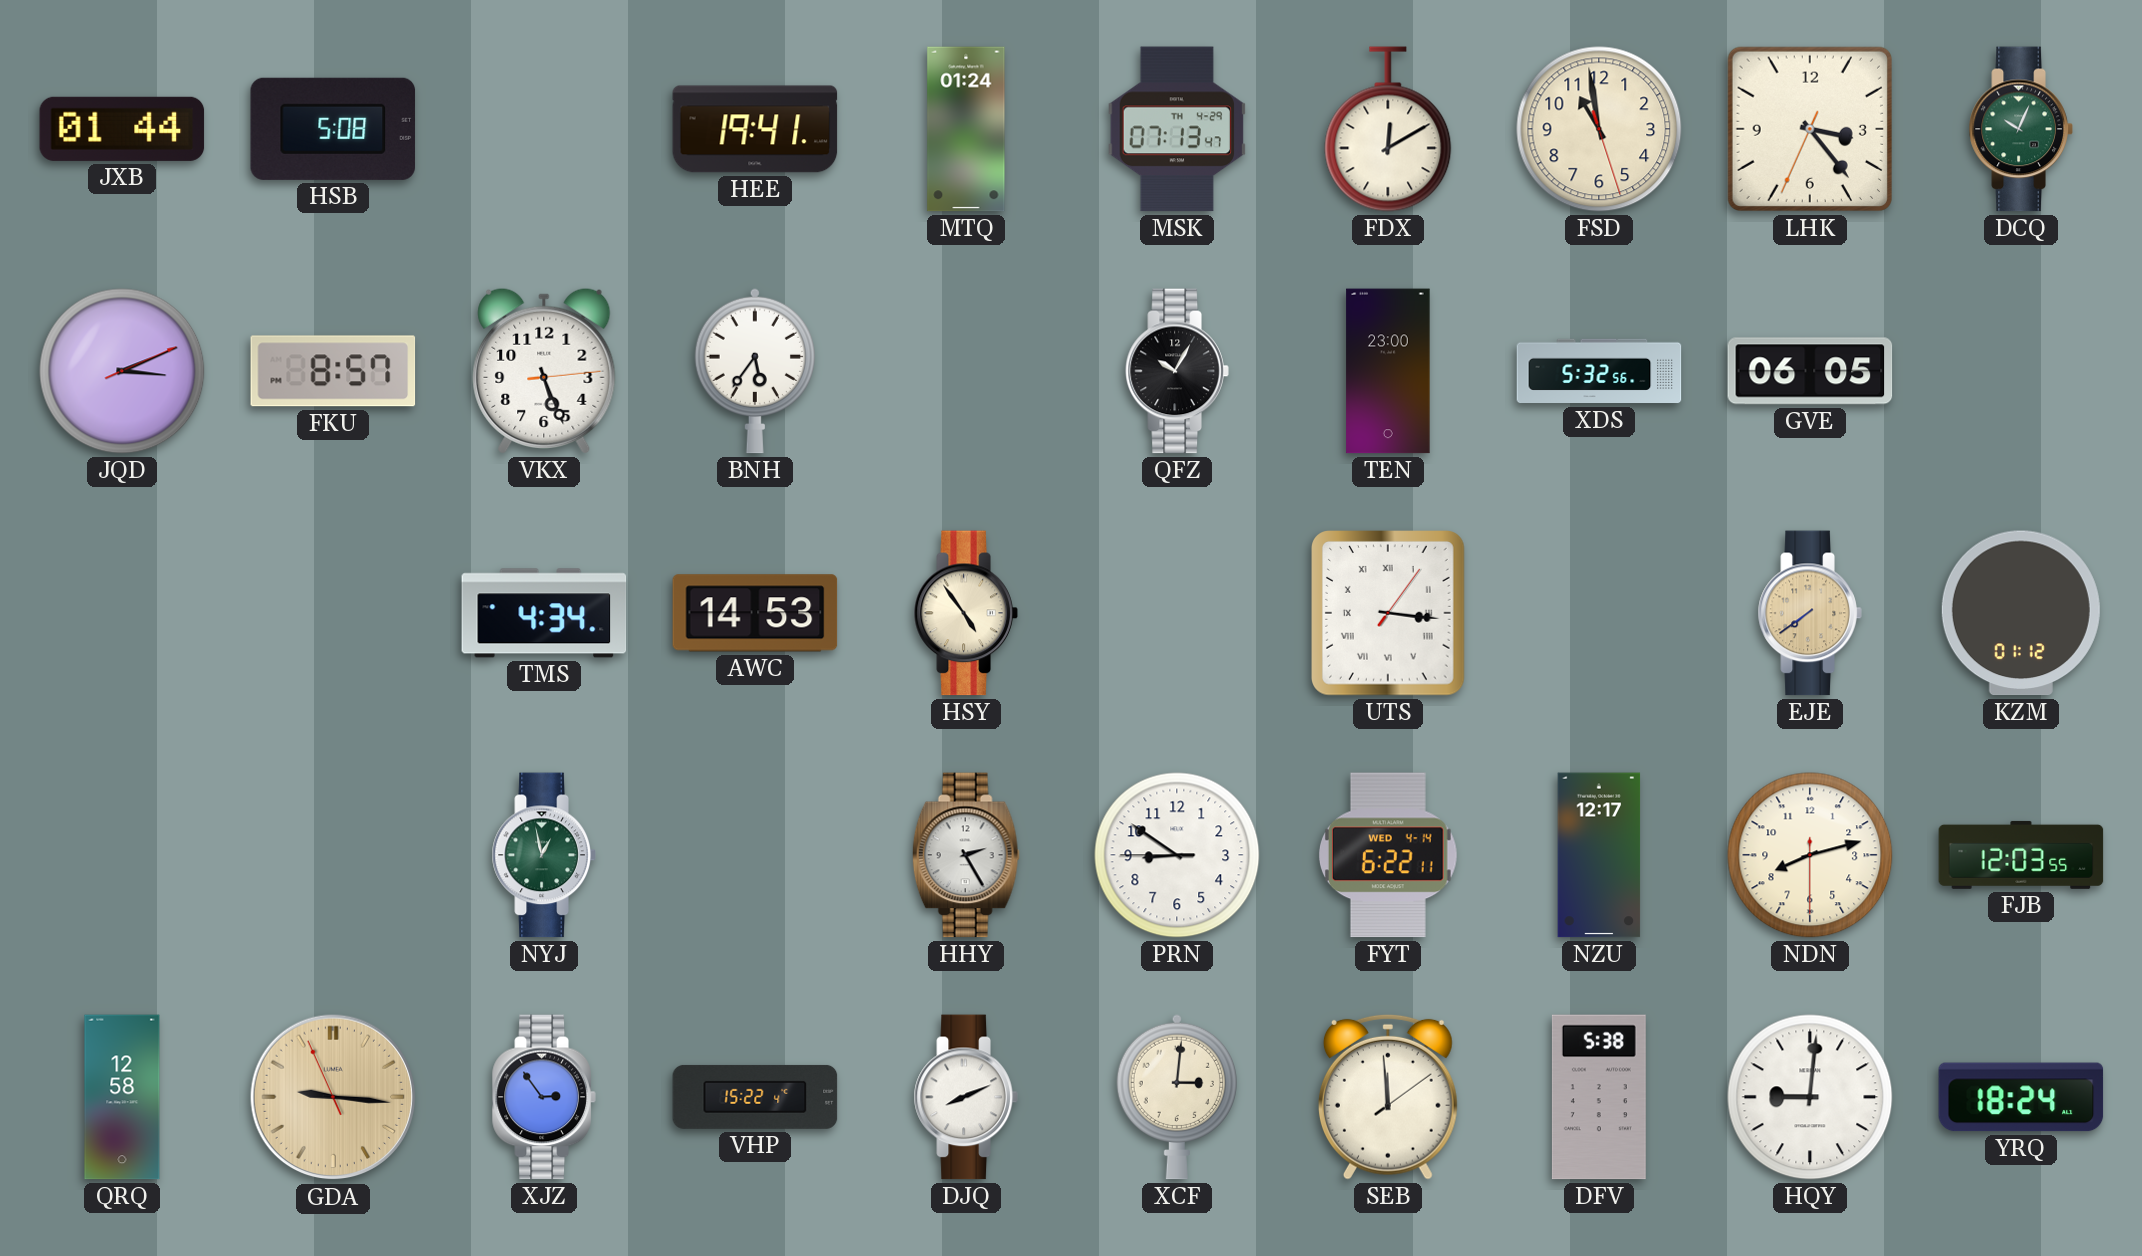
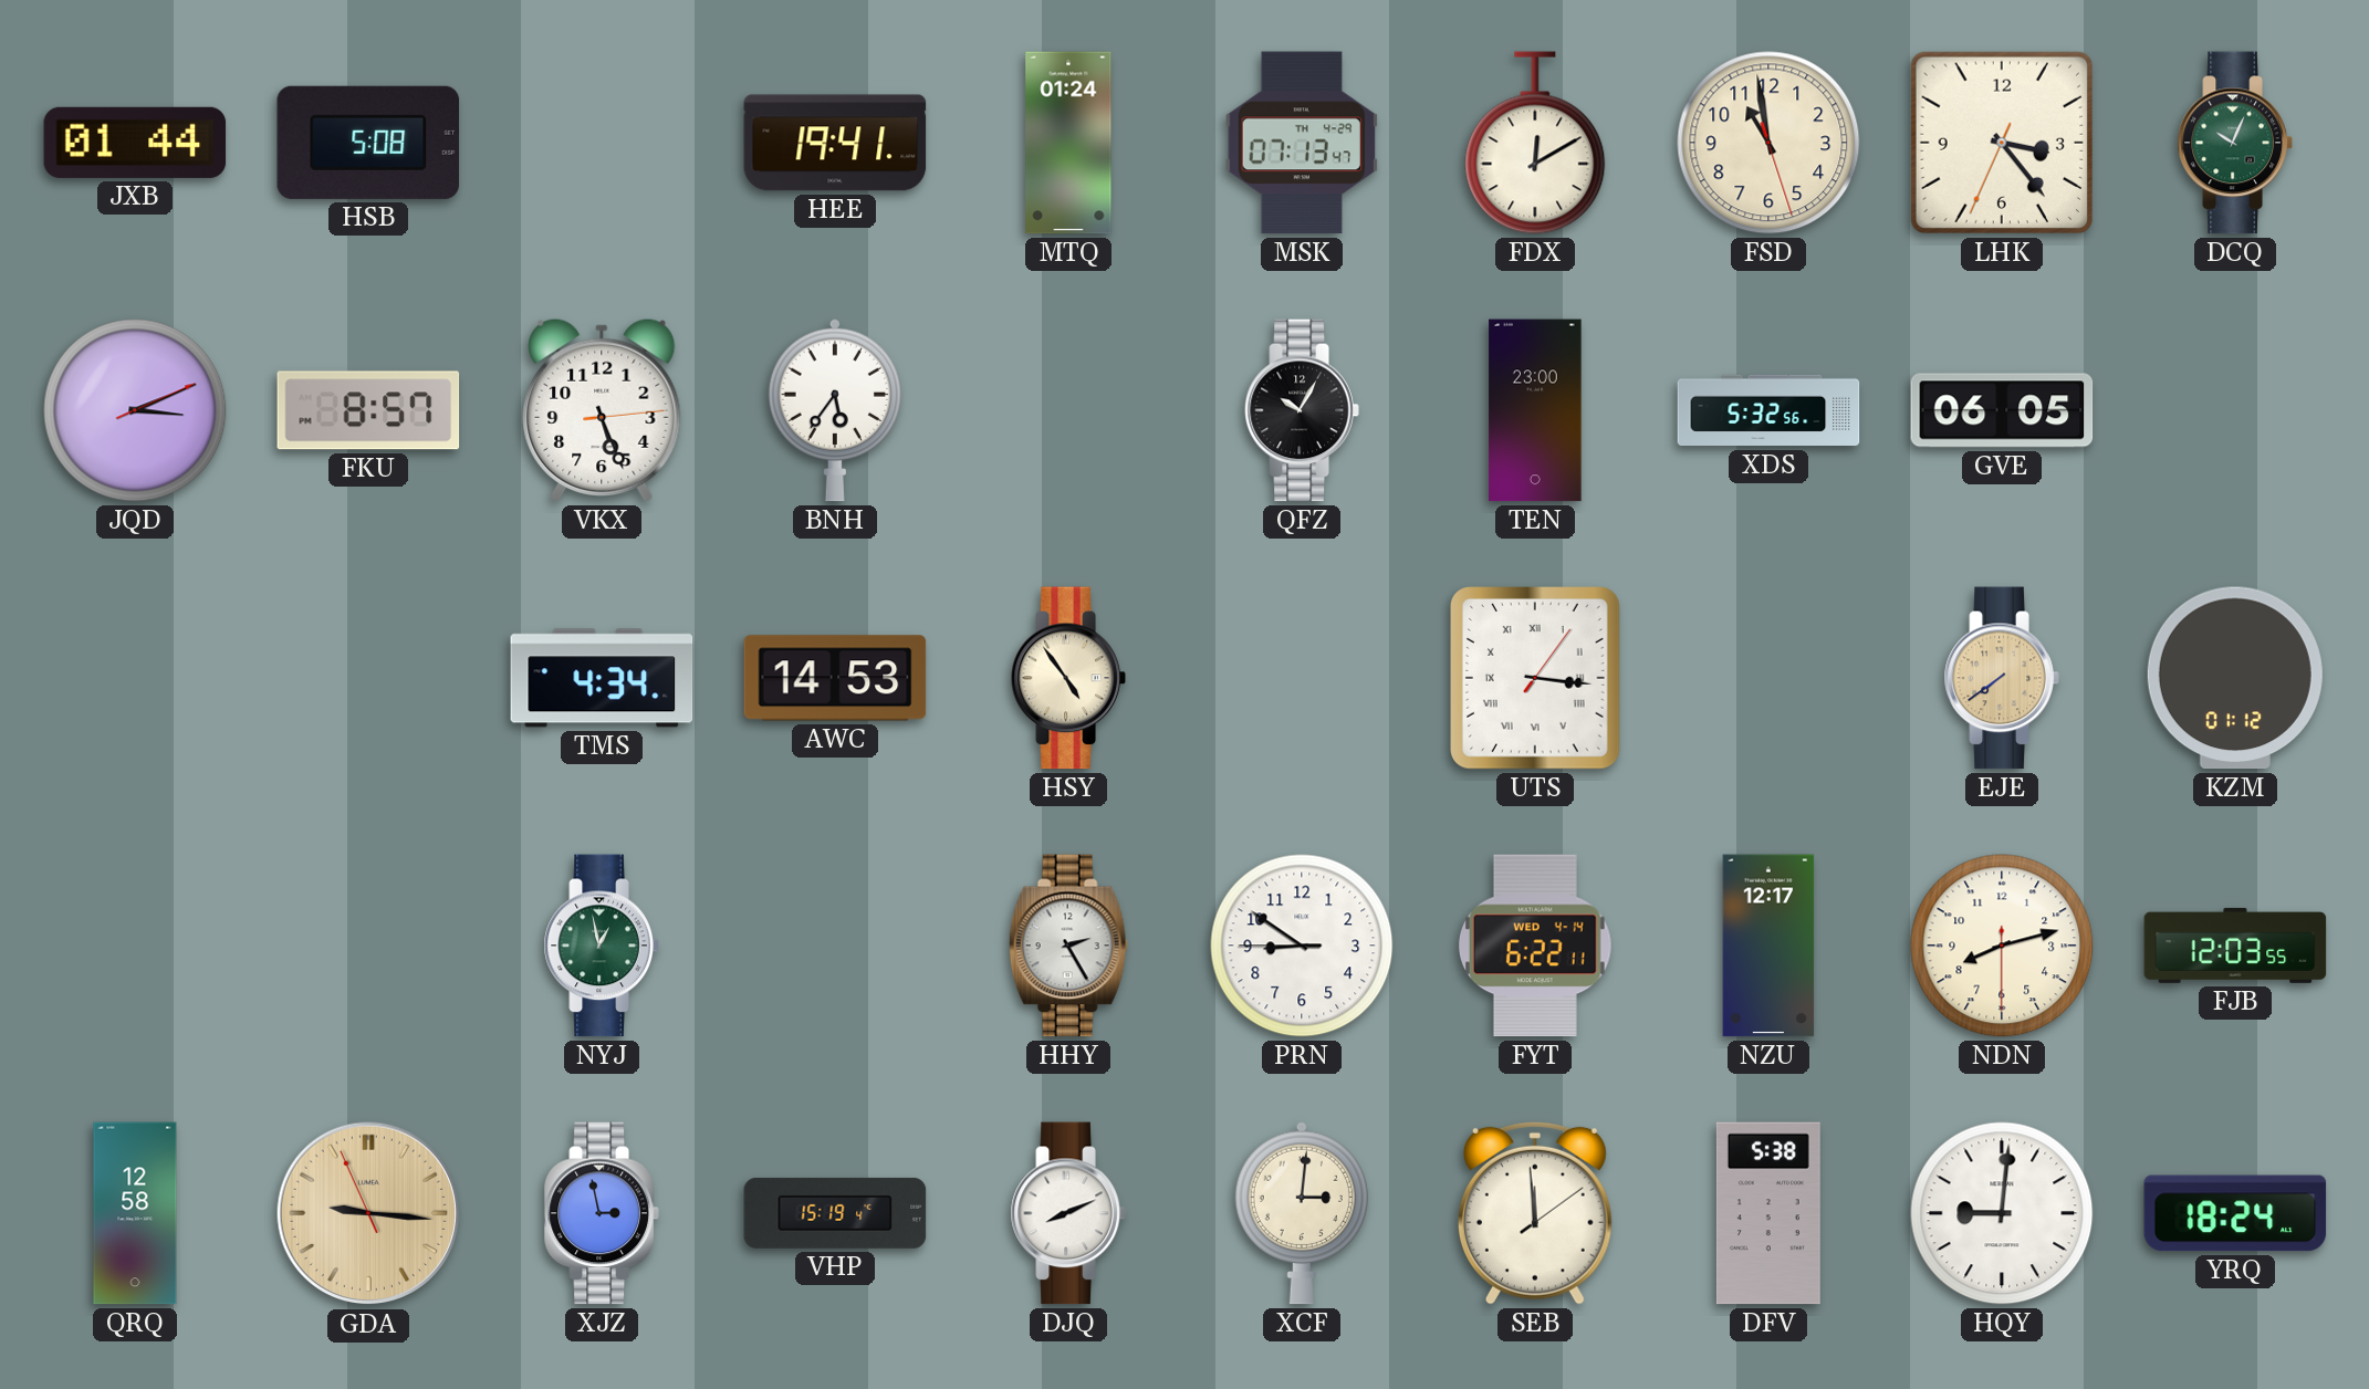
XJZ: 2:54 -> 2:58
VHP: 15:22 -> 15:19
